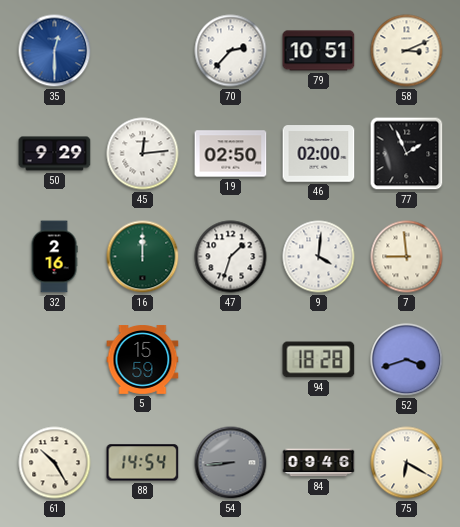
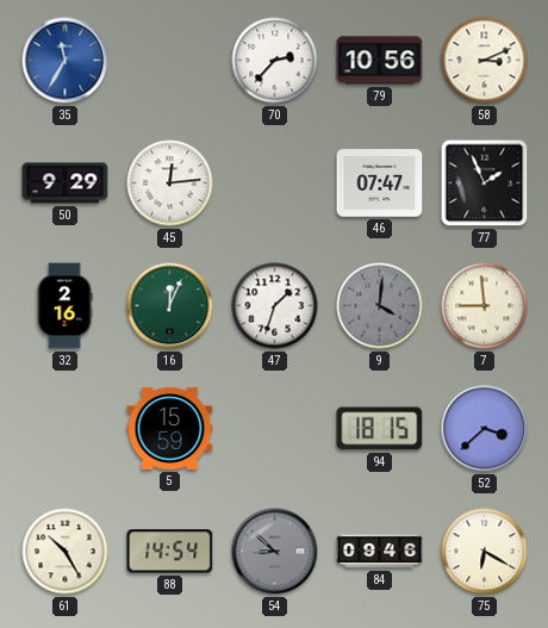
35: 12:30 -> 11:35
79: 10:51 -> 10:56
19: 02:50 -> none
46: 02:00 -> 07:47
16: 12:00 -> 12:04
9 dial: white -> grey
94: 18:28 -> 18:15
52: 3:42 -> 3:38
54: 8:44 -> 8:52
